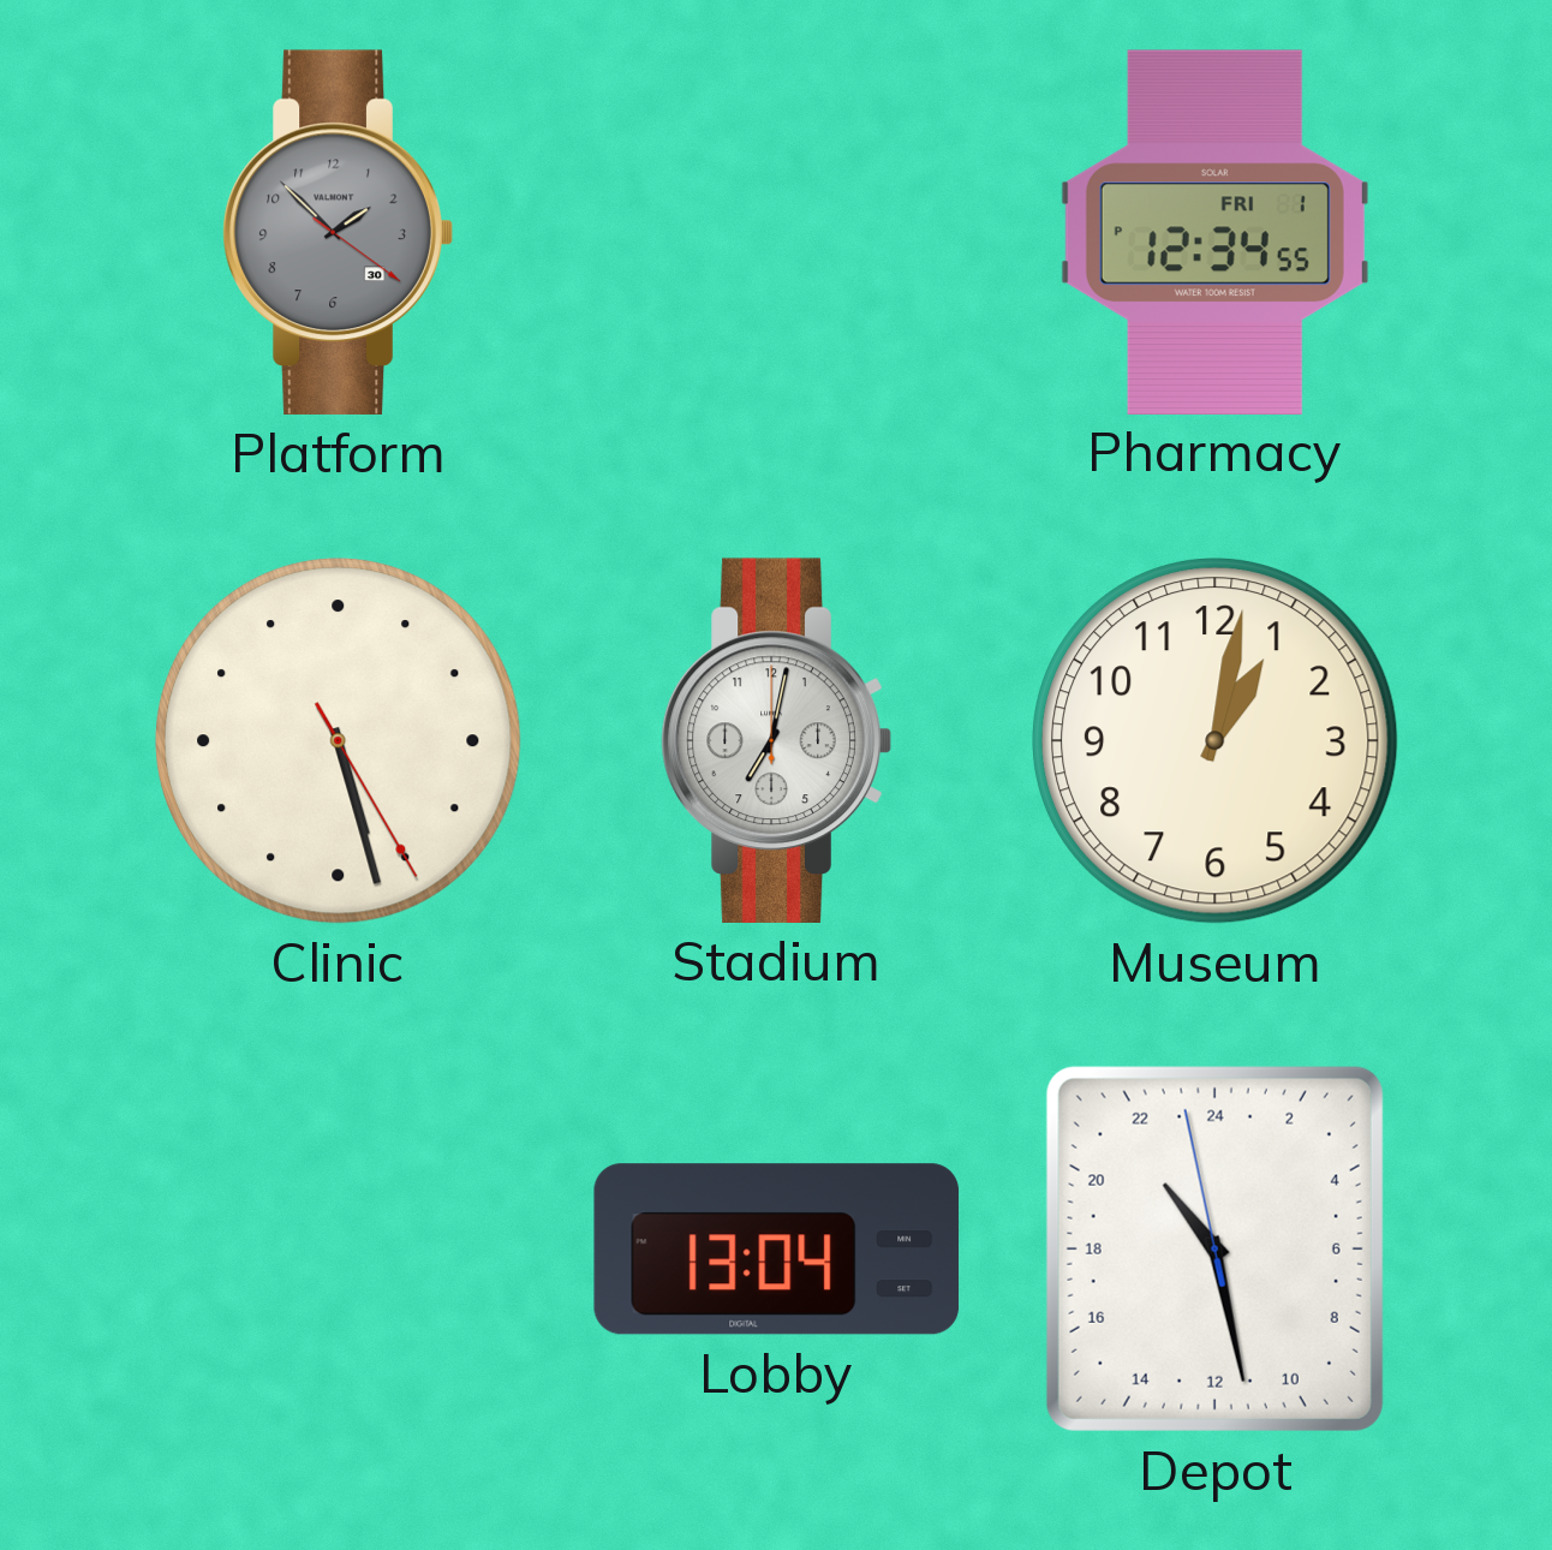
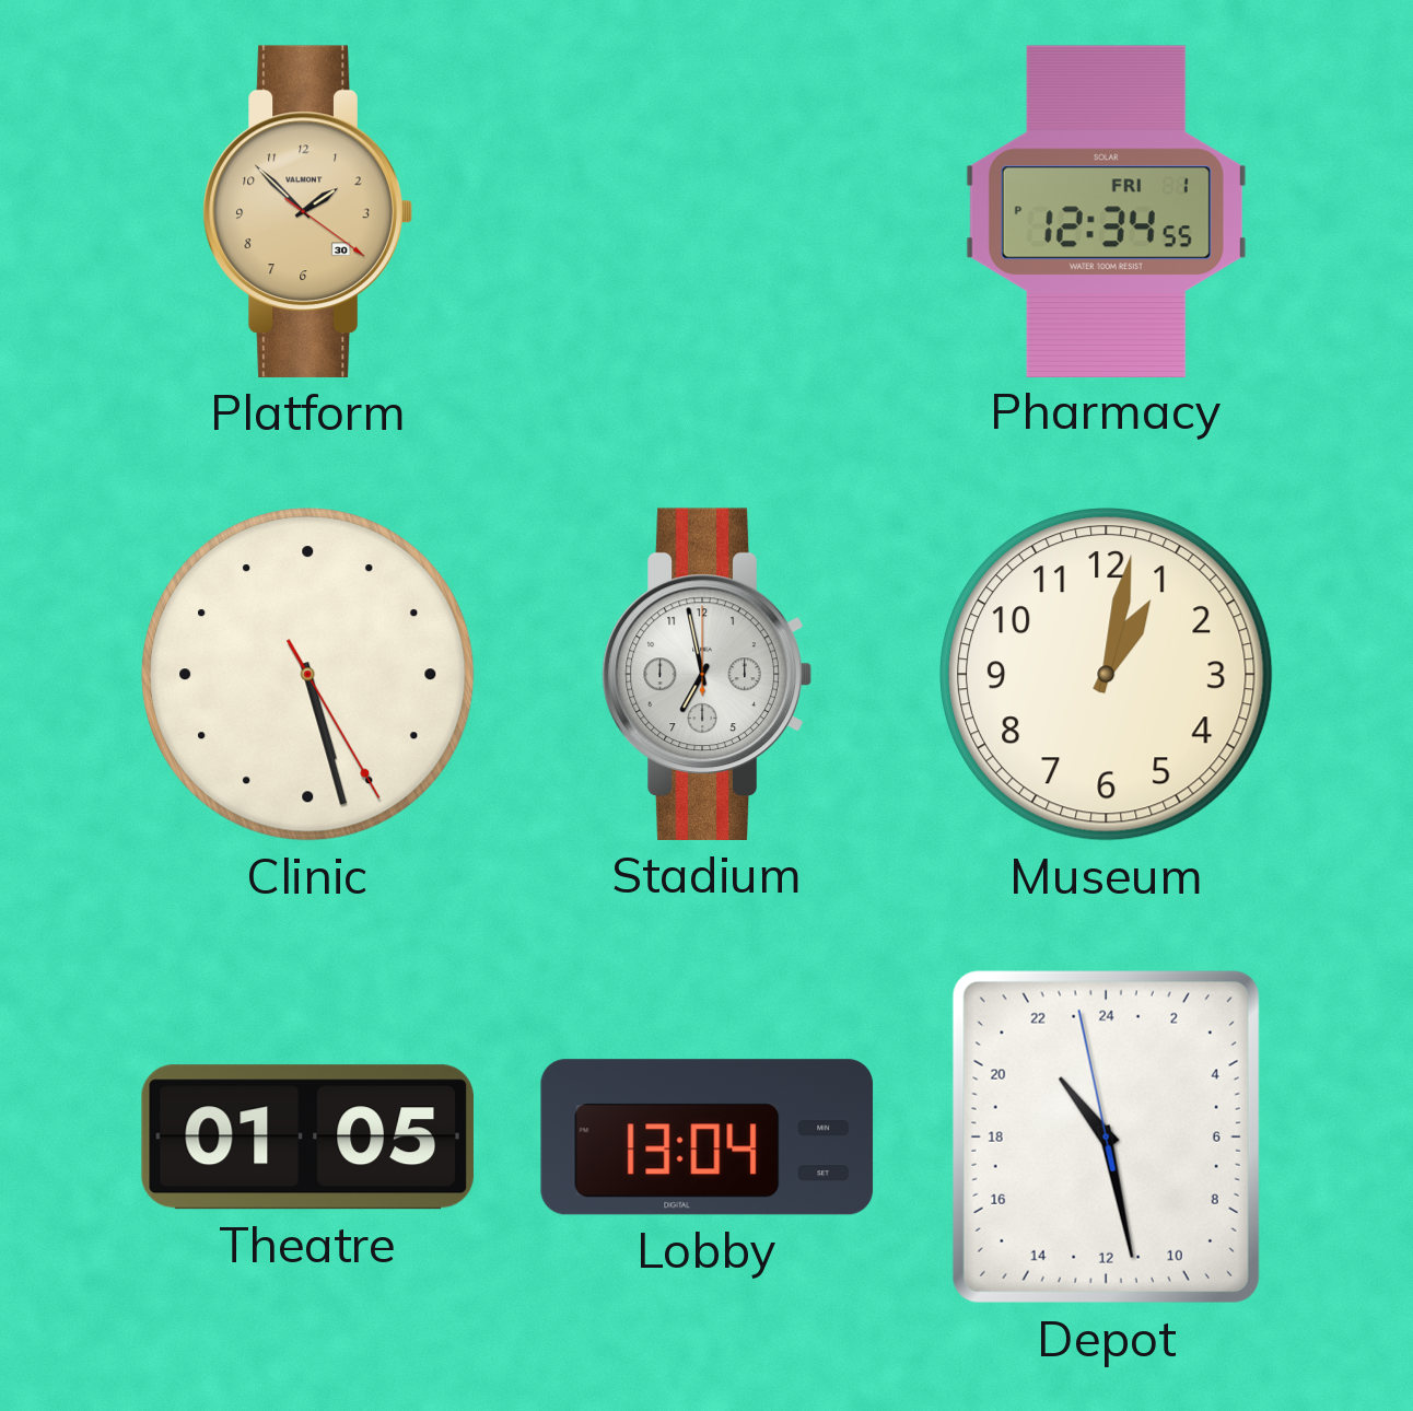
Platform dial: grey -> champagne
Stadium: 7:02 -> 6:58
Theatre: none -> 01:05
